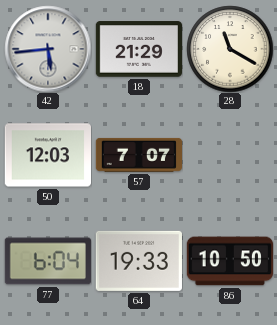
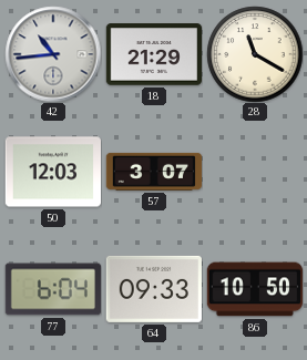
42: 5:44 -> 10:44
57: 7:07 -> 3:07
64: 19:33 -> 09:33
